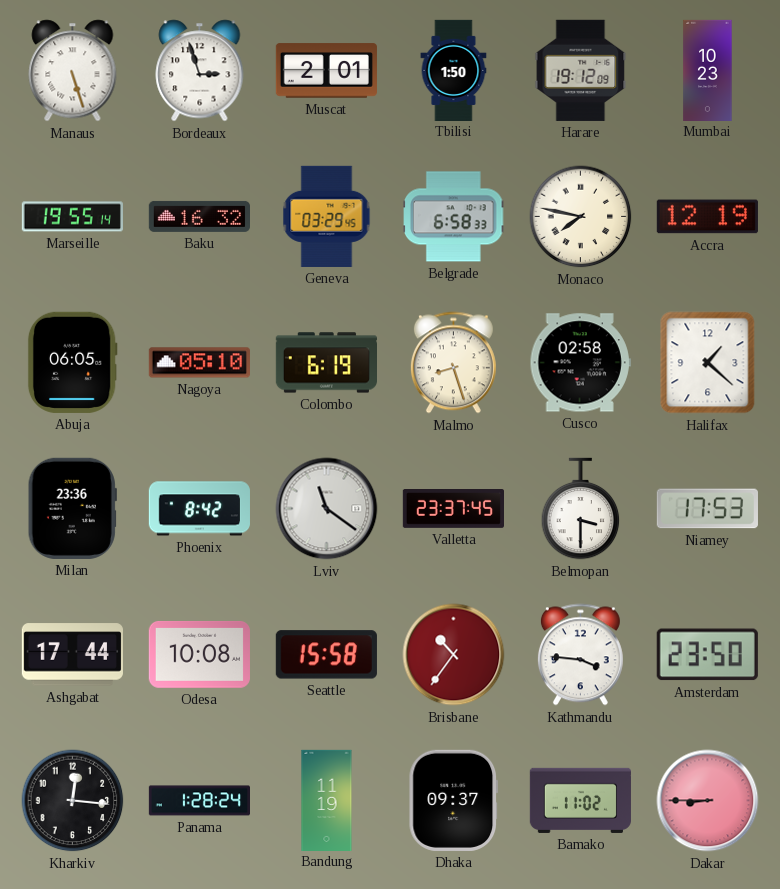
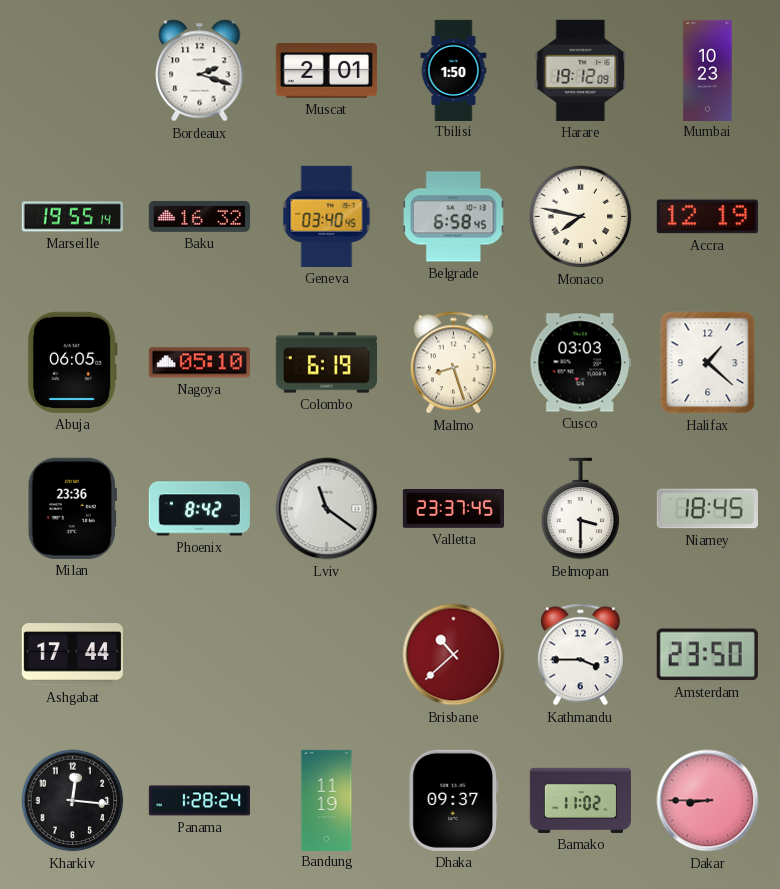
Manaus: 5:27 -> none
Bordeaux: 2:57 -> 2:18
Geneva: 03:29 -> 03:40
Belgrade: 6:58:33 -> 6:58:45
Cusco: 02:58 -> 03:03
Niamey: 17:53 -> 18:45
Odesa: 10:08 -> none
Seattle: 15:58 -> none
Brisbane: 10:36 -> 10:38
Kathmandu: 3:46 -> 3:45
